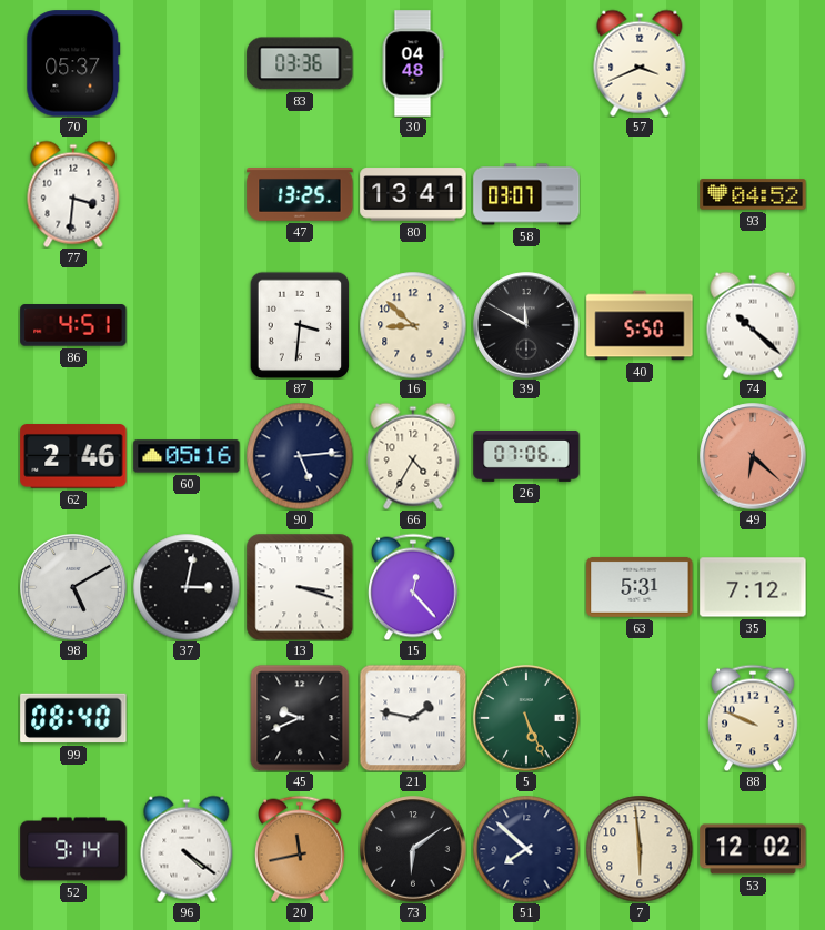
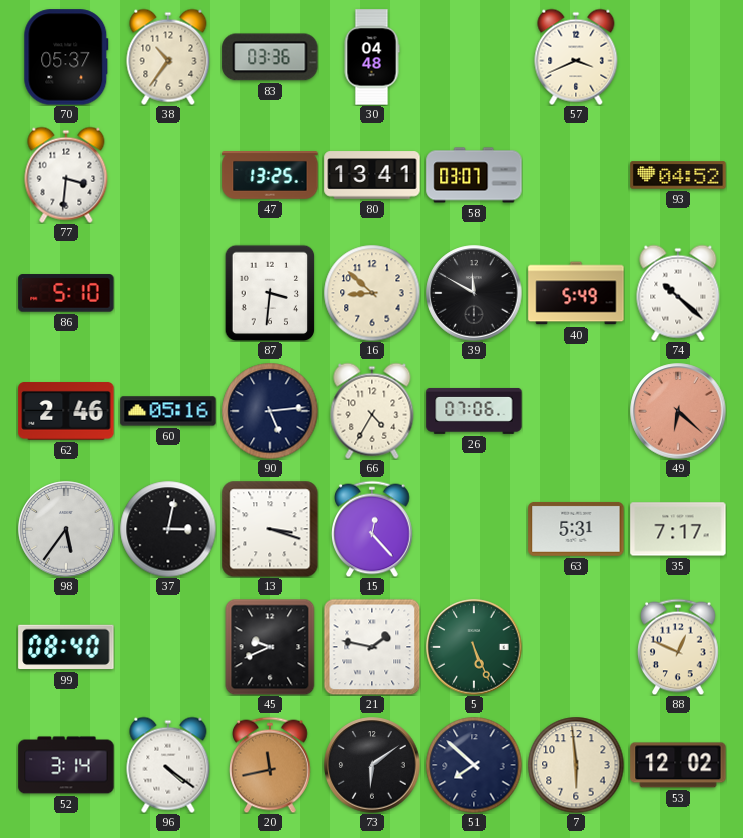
38: none -> 10:36
86: 4:51 -> 5:10
40: 5:50 -> 5:49
98: 5:10 -> 5:36
35: 7:12 -> 7:17
88: 9:49 -> 12:49
52: 9:14 -> 3:14
